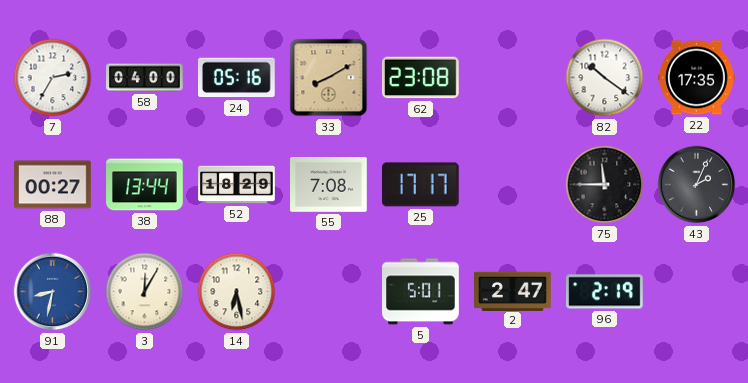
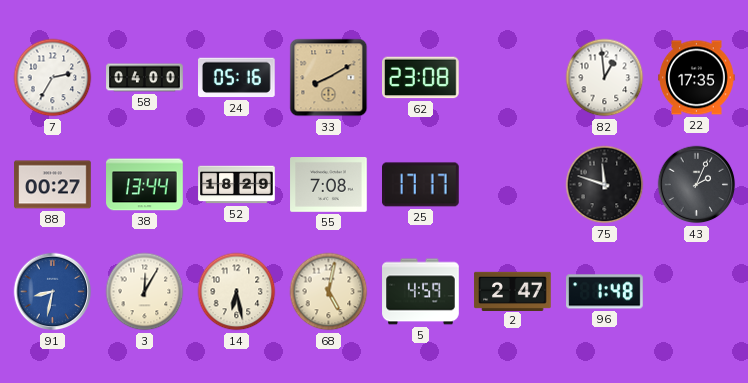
82: 10:21 -> 12:59
75: 11:45 -> 11:48
68: none -> 5:02
5: 5:01 -> 4:59
96: 2:19 -> 1:48
